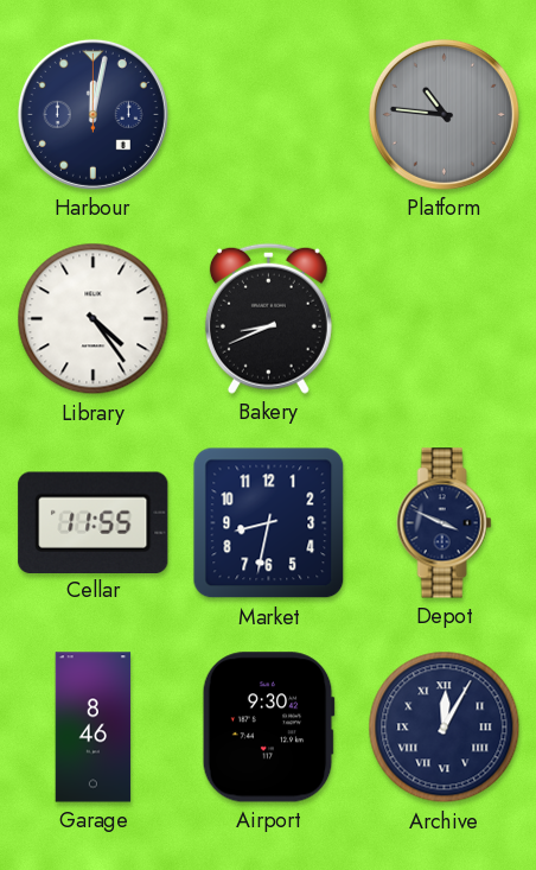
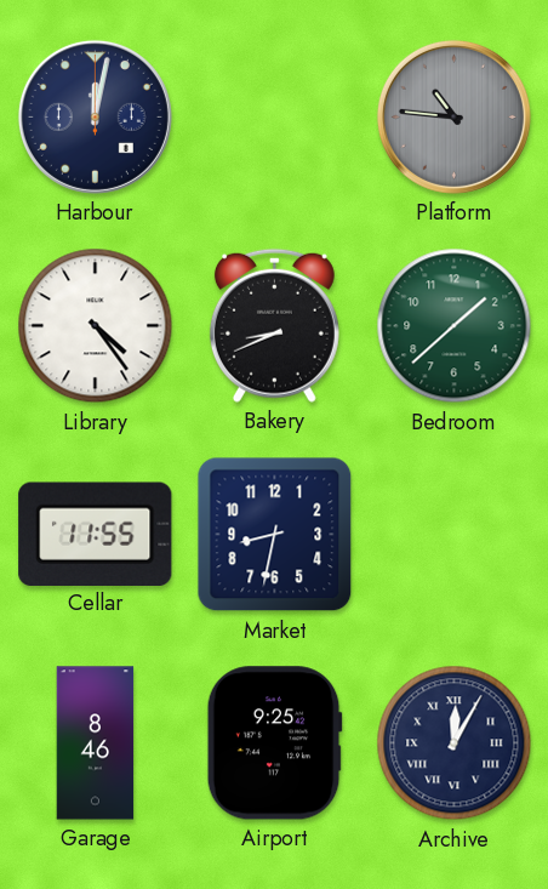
Bedroom: none -> 1:38
Depot: 3:49 -> none
Airport: 9:30 -> 9:25
